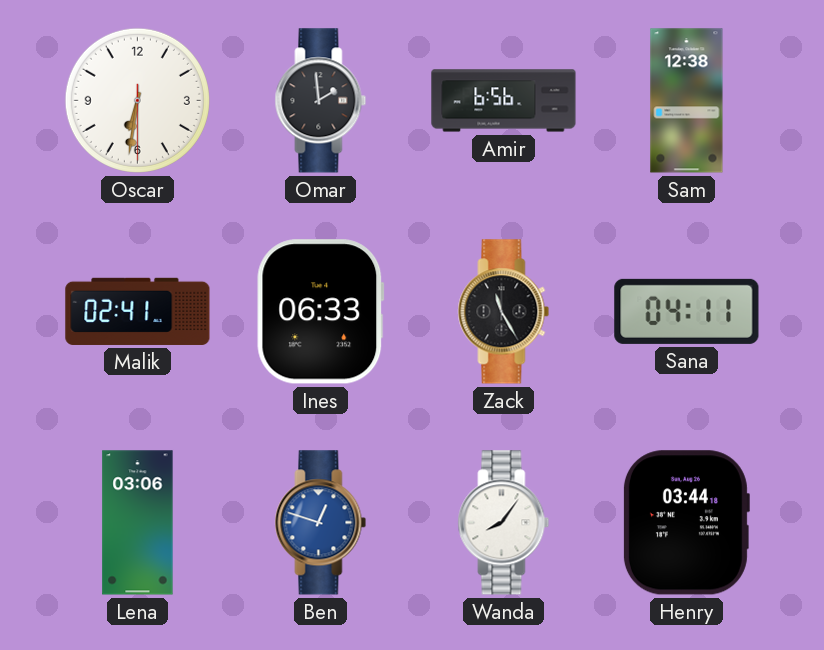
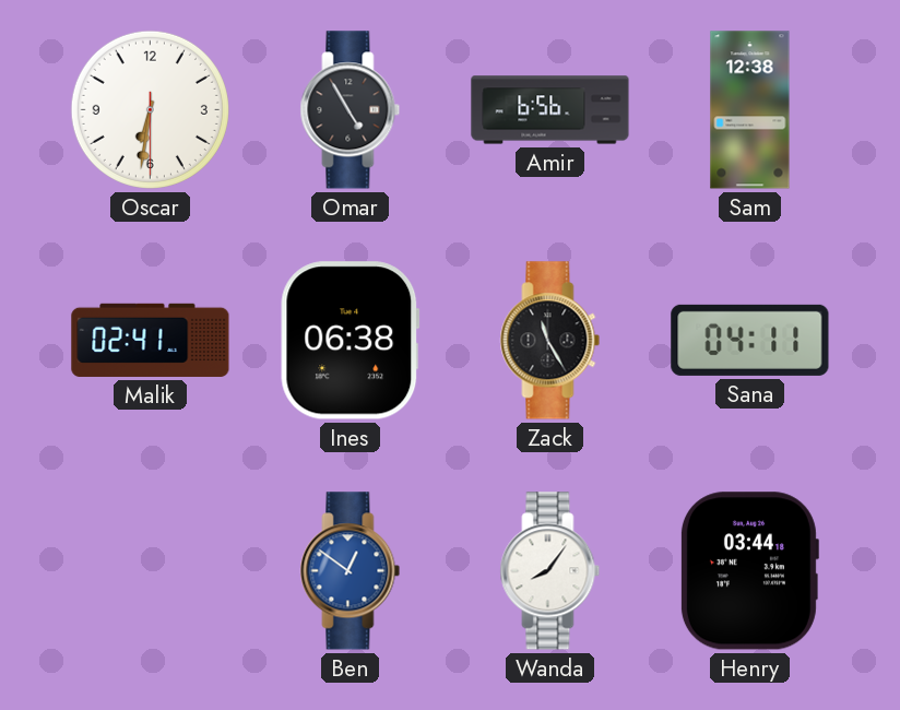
Omar: 1:59 -> 4:55
Ines: 06:33 -> 06:38
Lena: 03:06 -> none
Ben: 12:48 -> 12:51
